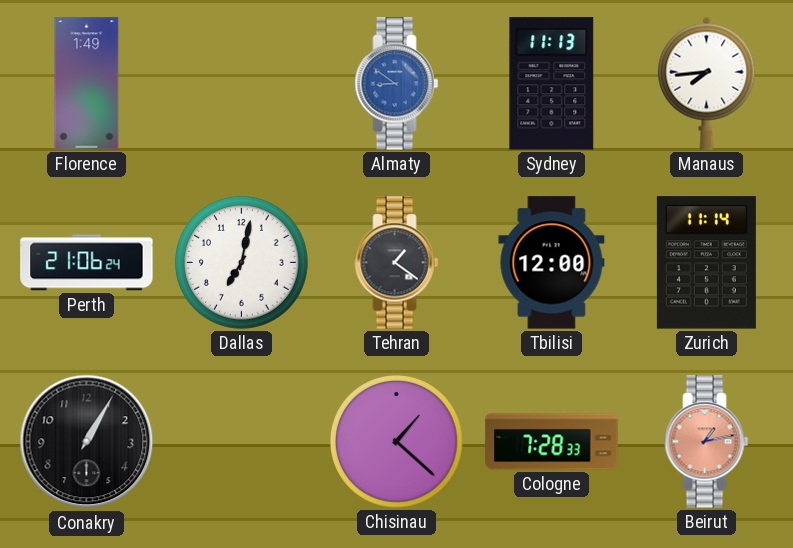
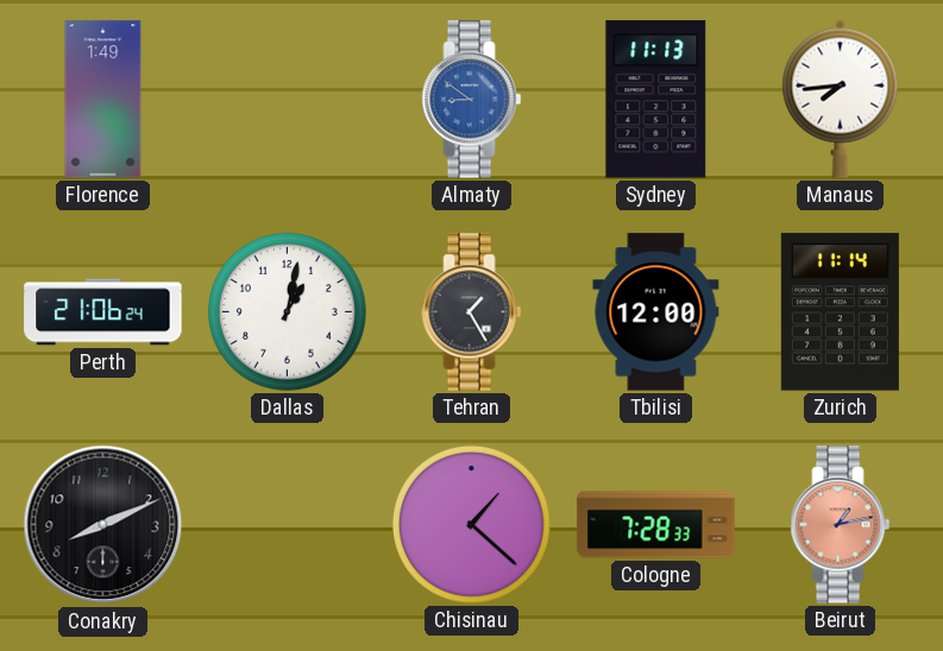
Dallas: 7:02 -> 1:02
Tehran: 1:21 -> 1:25
Conakry: 1:05 -> 8:11
